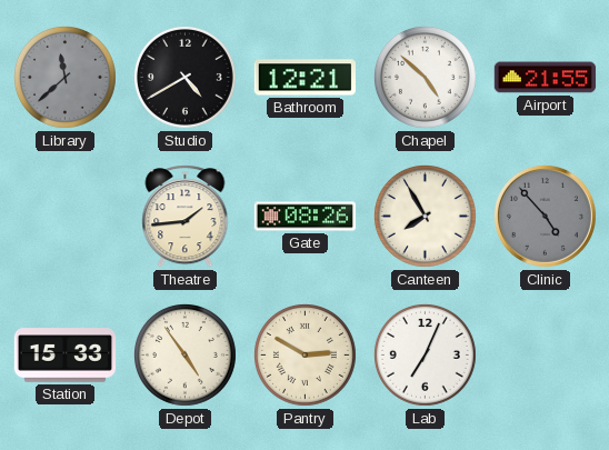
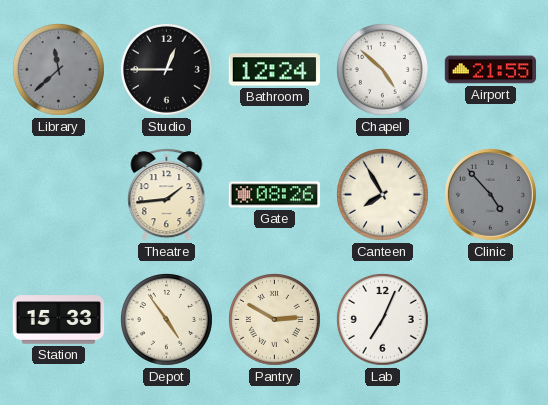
Studio: 4:40 -> 12:45
Bathroom: 12:21 -> 12:24
